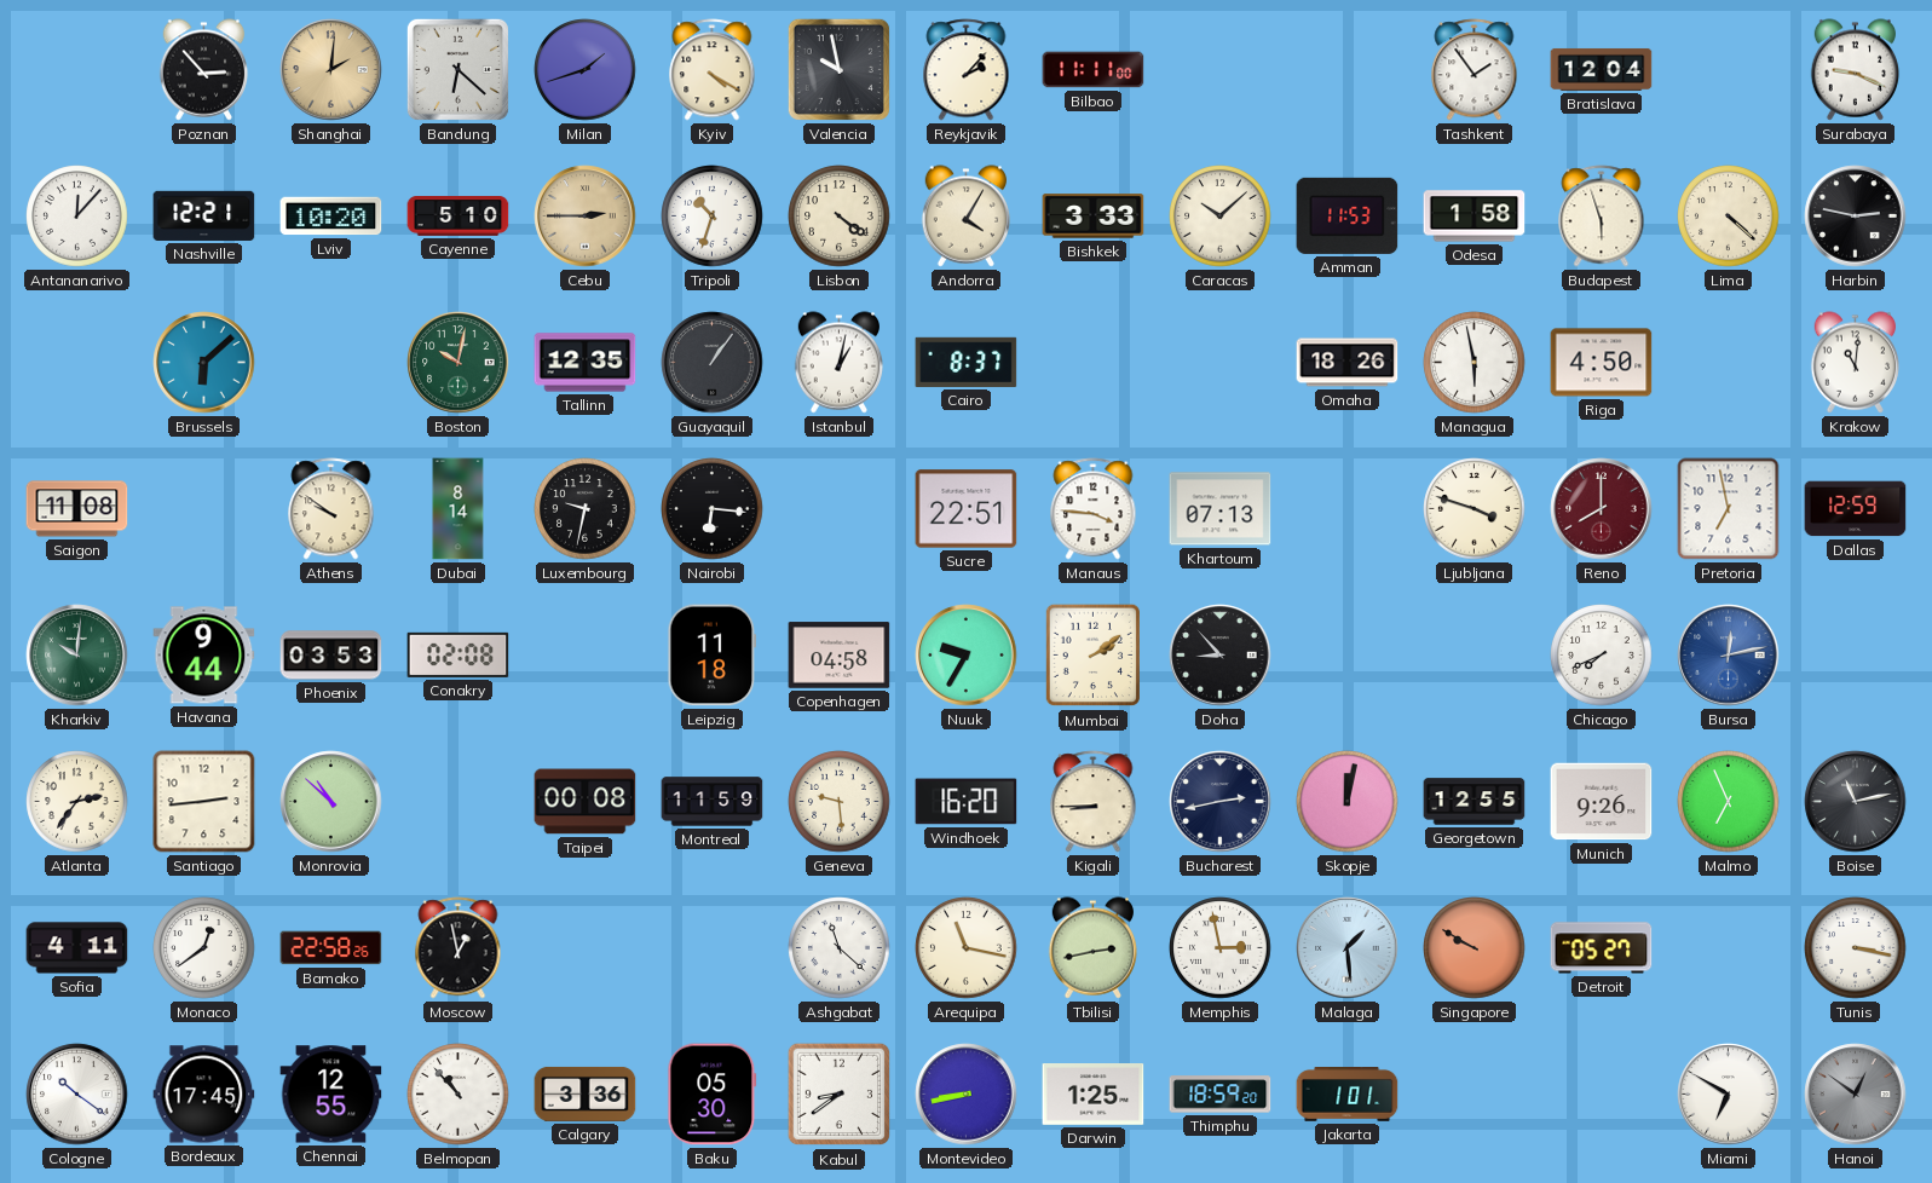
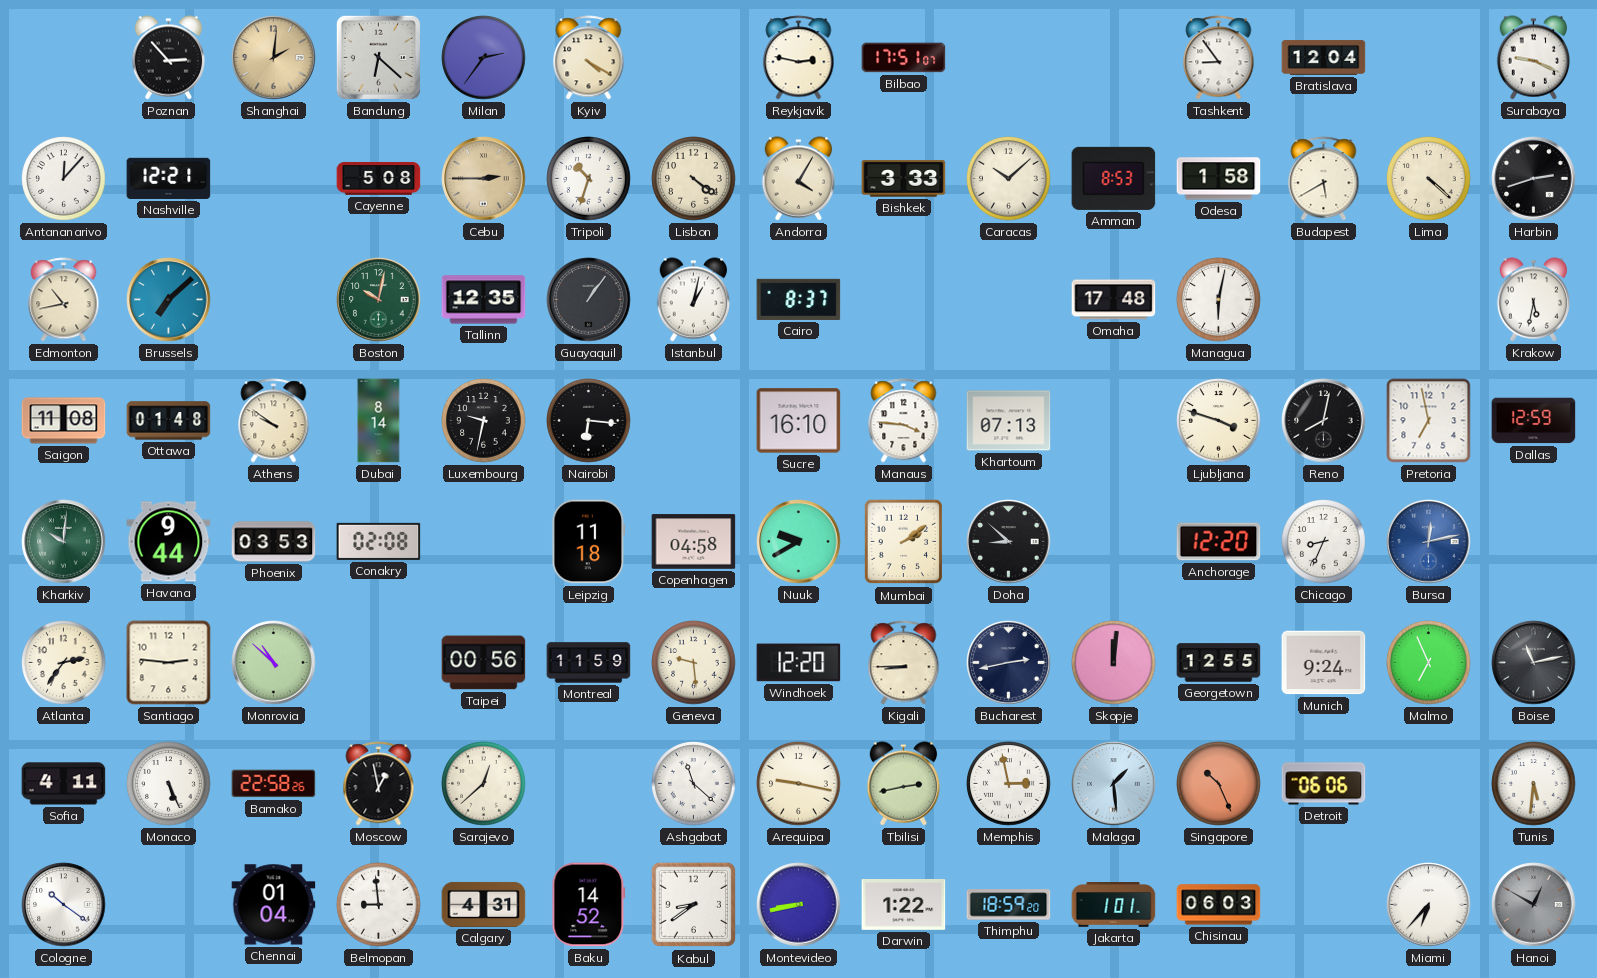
Milan: 1:42 -> 2:36
Valencia: 9:58 -> none
Reykjavik: 2:07 -> 2:47
Bilbao: 11:11 -> 17:51
Tashkent: 1:54 -> 8:54
Lviv: 10:20 -> none
Cayenne: 5:10 -> 5:08
Amman: 11:53 -> 8:53
Budapest: 5:57 -> 5:40
Harbin: 2:47 -> 2:42
Edmonton: none -> 10:43
Brussels: 6:08 -> 7:08
Omaha: 18:26 -> 17:48
Managua: 5:58 -> 6:02
Riga: 4:50 -> none
Krakow: 11:01 -> 5:32
Ottawa: none -> 01:48
Sucre: 22:51 -> 16:10
Reno: 8:00 -> 8:02
Reno dial: burgundy -> black
Nuuk: 9:35 -> 9:40
Doha: 8:53 -> 8:52
Anchorage: none -> 12:20
Chicago: 7:41 -> 8:34
Santiago: 2:44 -> 2:46
Taipei: 00:08 -> 00:56
Windhoek: 16:20 -> 12:20
Skopje: 12:02 -> 12:01
Munich: 9:26 -> 9:24
Monaco: 12:39 -> 5:26
Sarajevo: none -> 12:38
Arequipa: 11:17 -> 9:17
Singapore: 9:50 -> 10:26
Detroit: 05:27 -> 06:06
Tunis: 3:17 -> 5:31
Bordeaux: 17:45 -> none
Chennai: 12:55 -> 01:04
Belmopan: 10:53 -> 8:59
Calgary: 3:36 -> 4:31
Baku: 05:30 -> 14:52
Darwin: 1:25 -> 1:22
Chisinau: none -> 06:03
Miami: 6:50 -> 6:37
Hanoi: 12:51 -> 12:50
